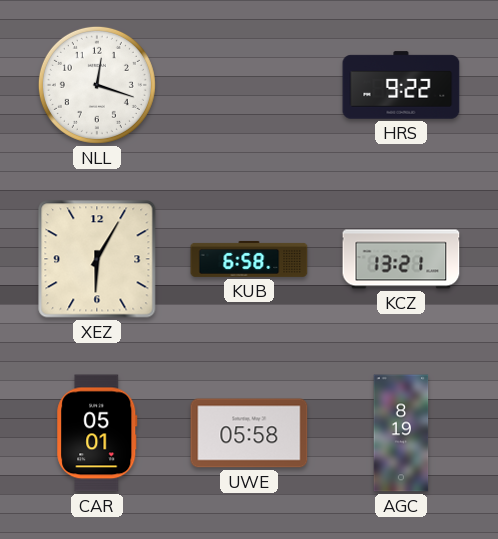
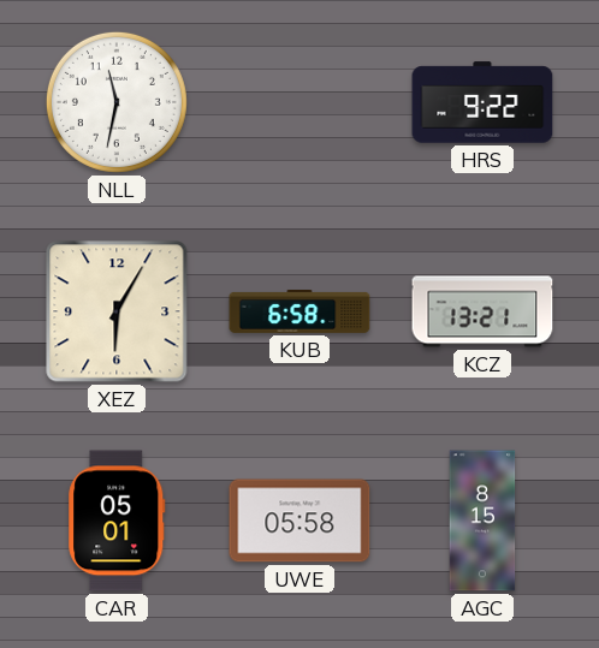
NLL: 12:18 -> 11:32
AGC: 8:19 -> 8:15
